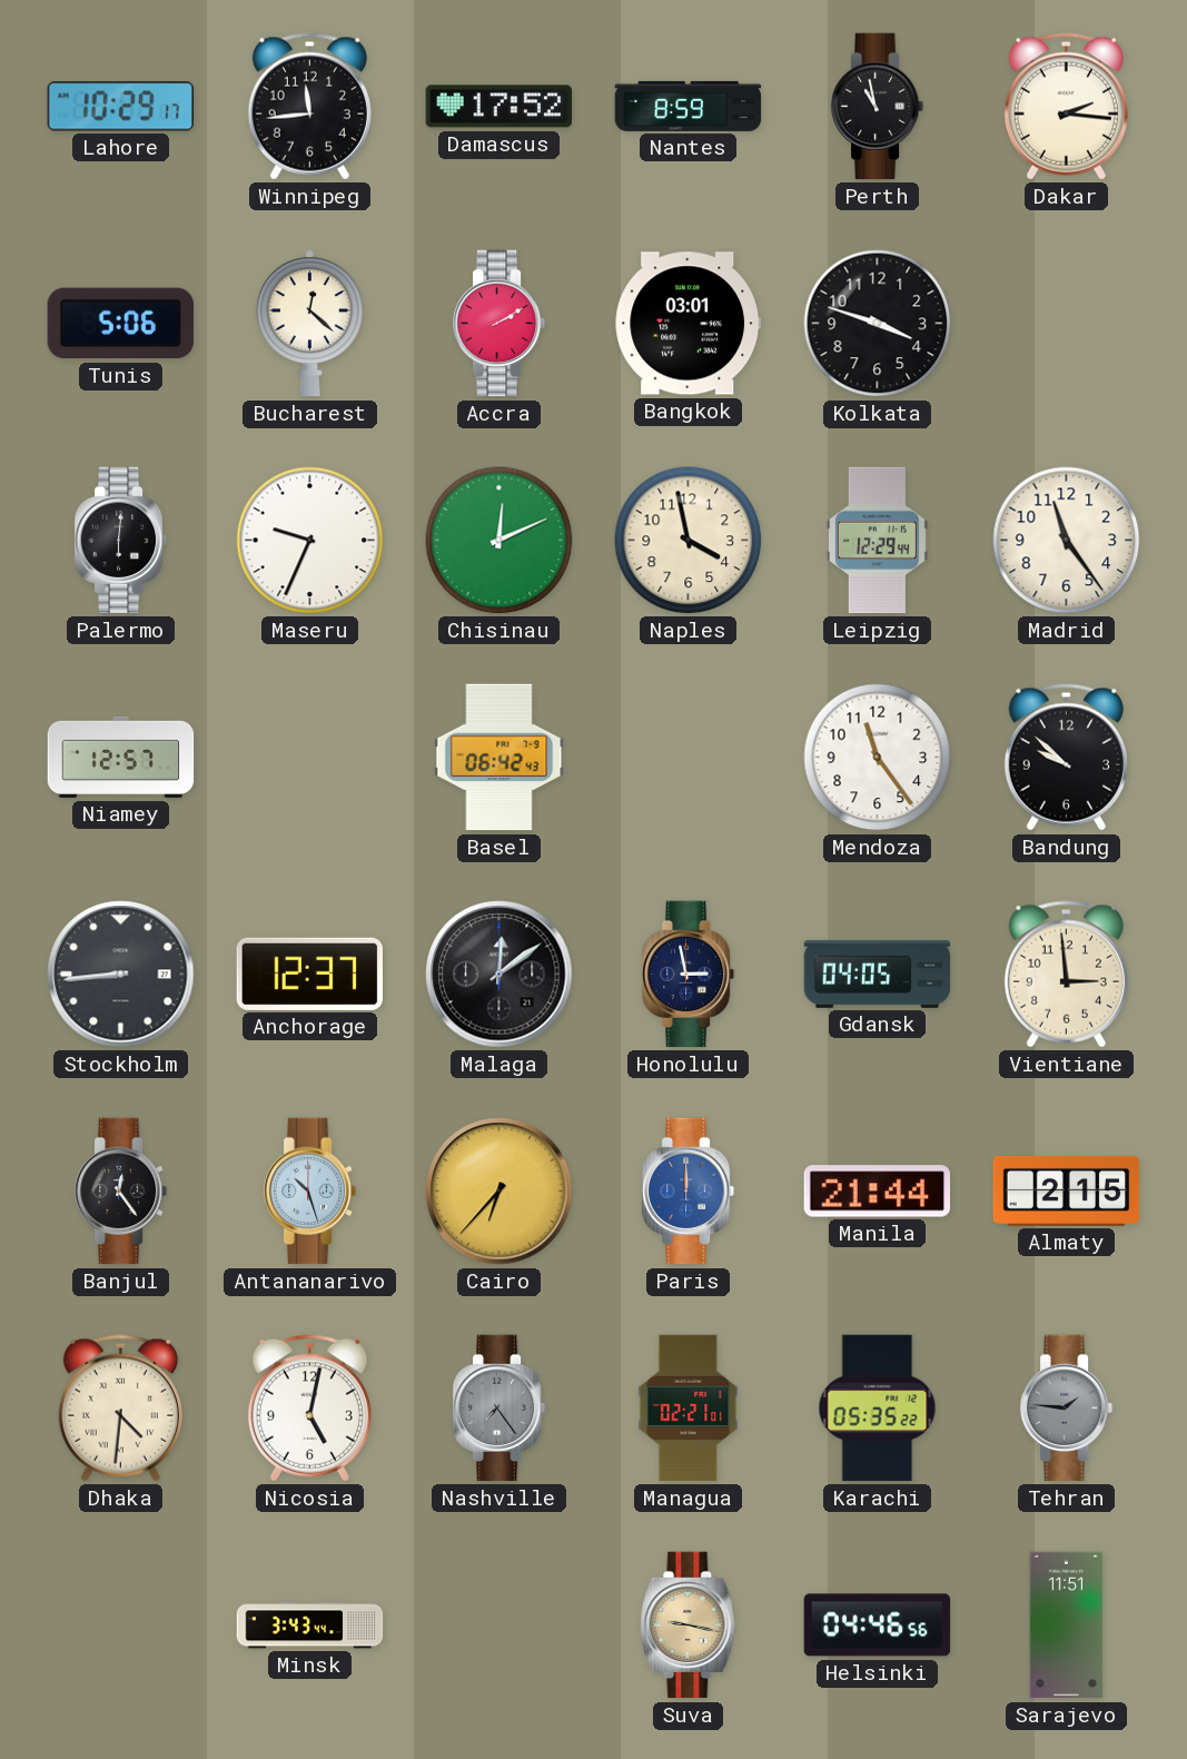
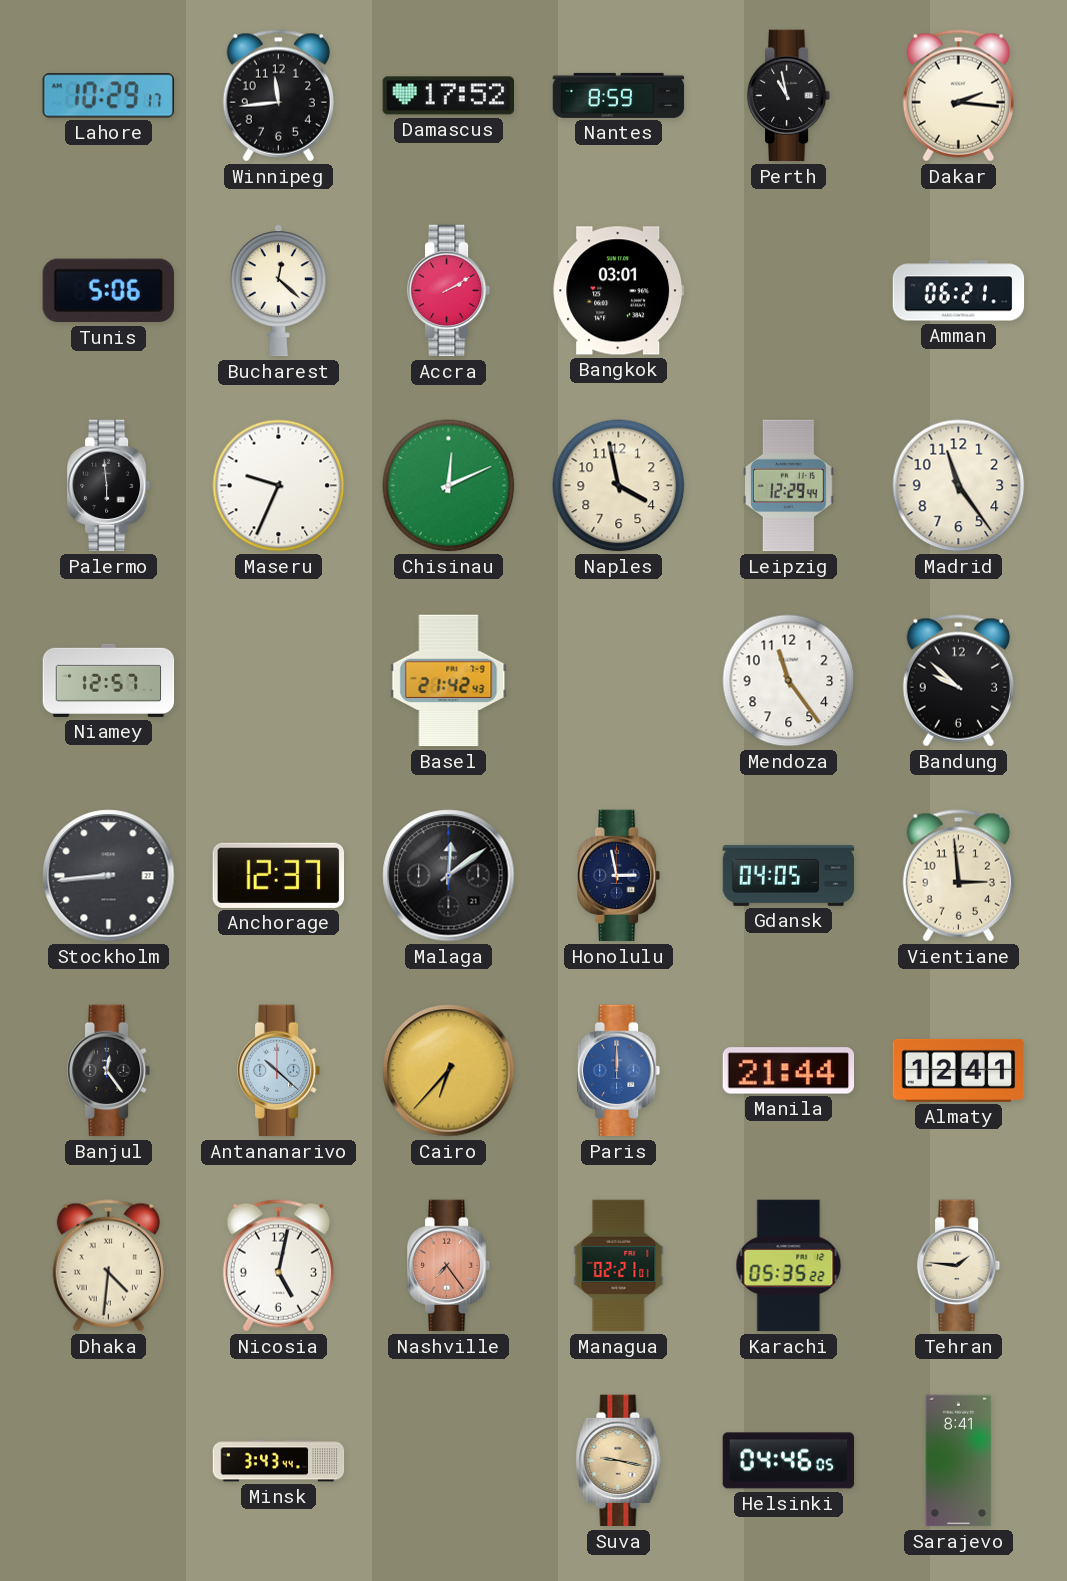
Kolkata: 3:48 -> none
Amman: none -> 06:21
Palermo: 6:01 -> 5:59
Basel: 06:42 -> 21:42
Antananarivo: 10:27 -> 10:22
Almaty: 2:15 -> 12:41
Nashville dial: grey -> salmon
Tehran dial: grey -> cream
Helsinki: 04:46:56 -> 04:46:05
Sarajevo: 11:51 -> 8:41
